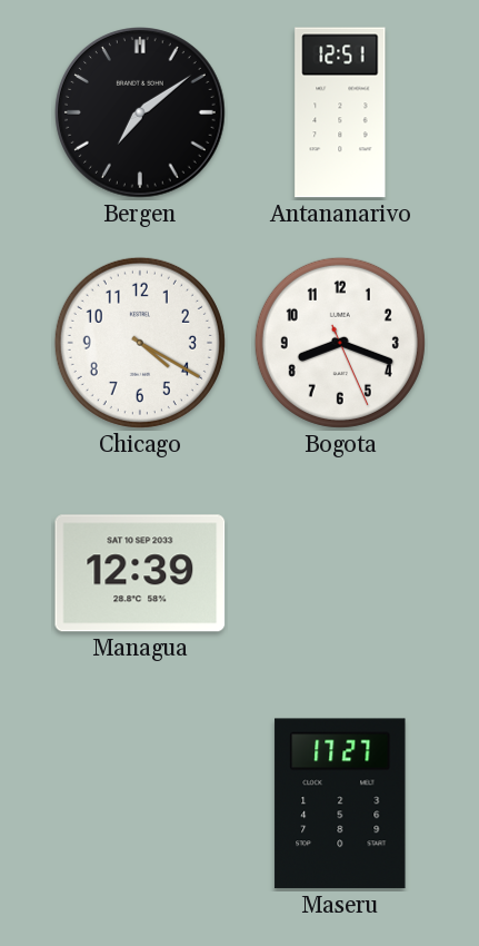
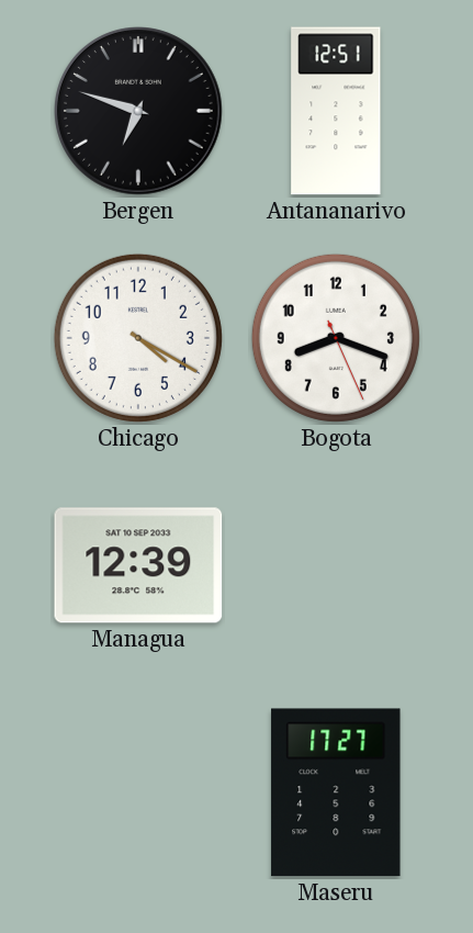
Bergen: 7:09 -> 6:48
